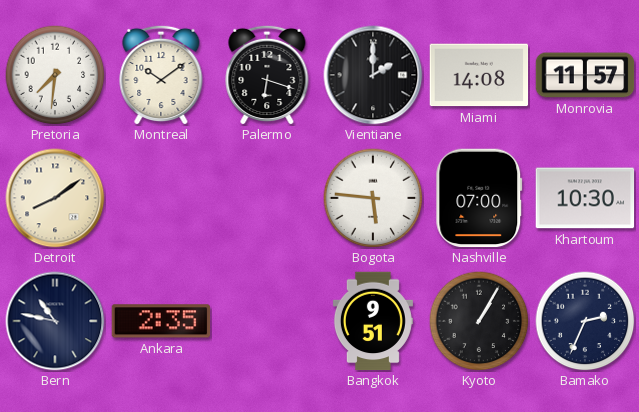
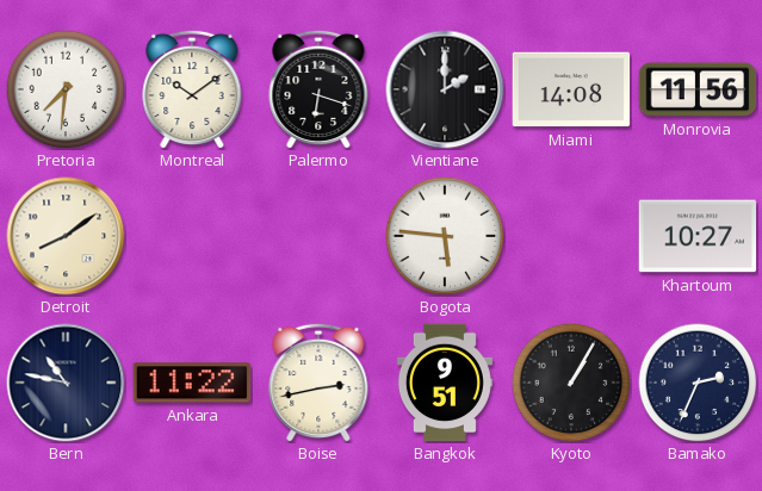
Monrovia: 11:57 -> 11:56
Nashville: 07:00 -> none
Khartoum: 10:30 -> 10:27
Ankara: 2:35 -> 11:22
Boise: none -> 2:43
